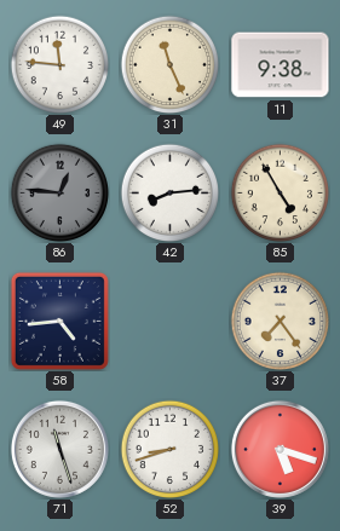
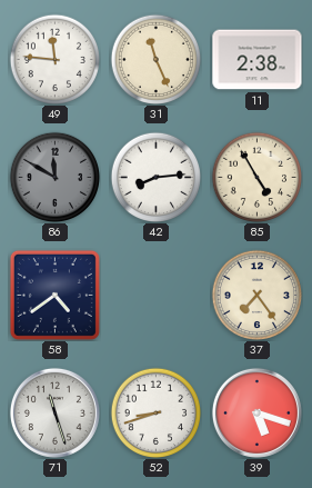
11: 9:38 -> 2:38
86: 12:46 -> 11:50
58: 4:44 -> 4:39
